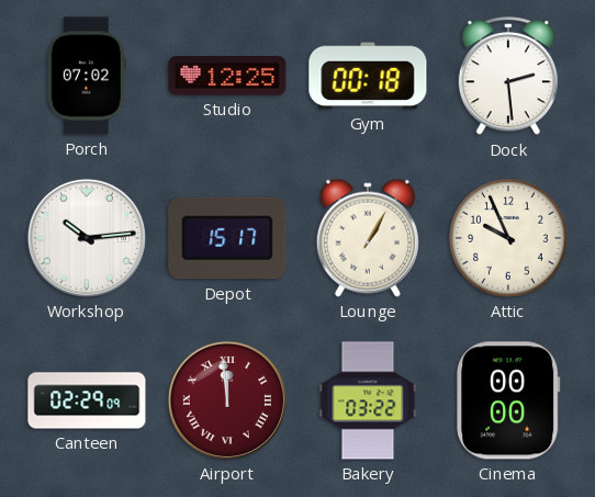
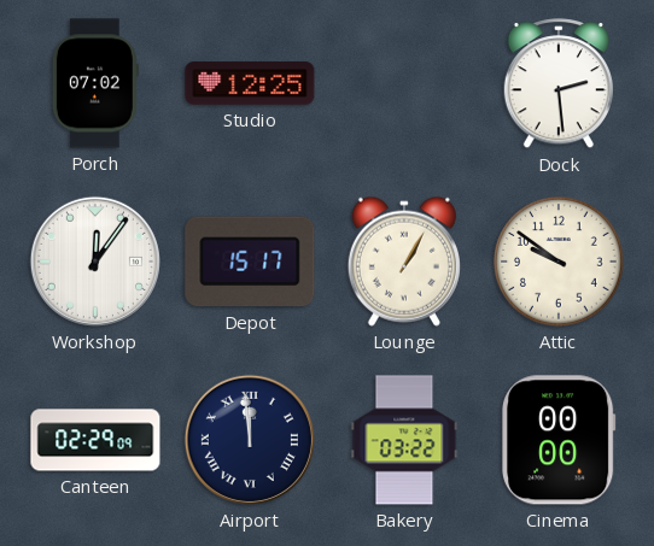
Gym: 00:18 -> none
Workshop: 10:14 -> 12:06
Attic: 9:56 -> 9:51
Airport dial: burgundy -> navy
